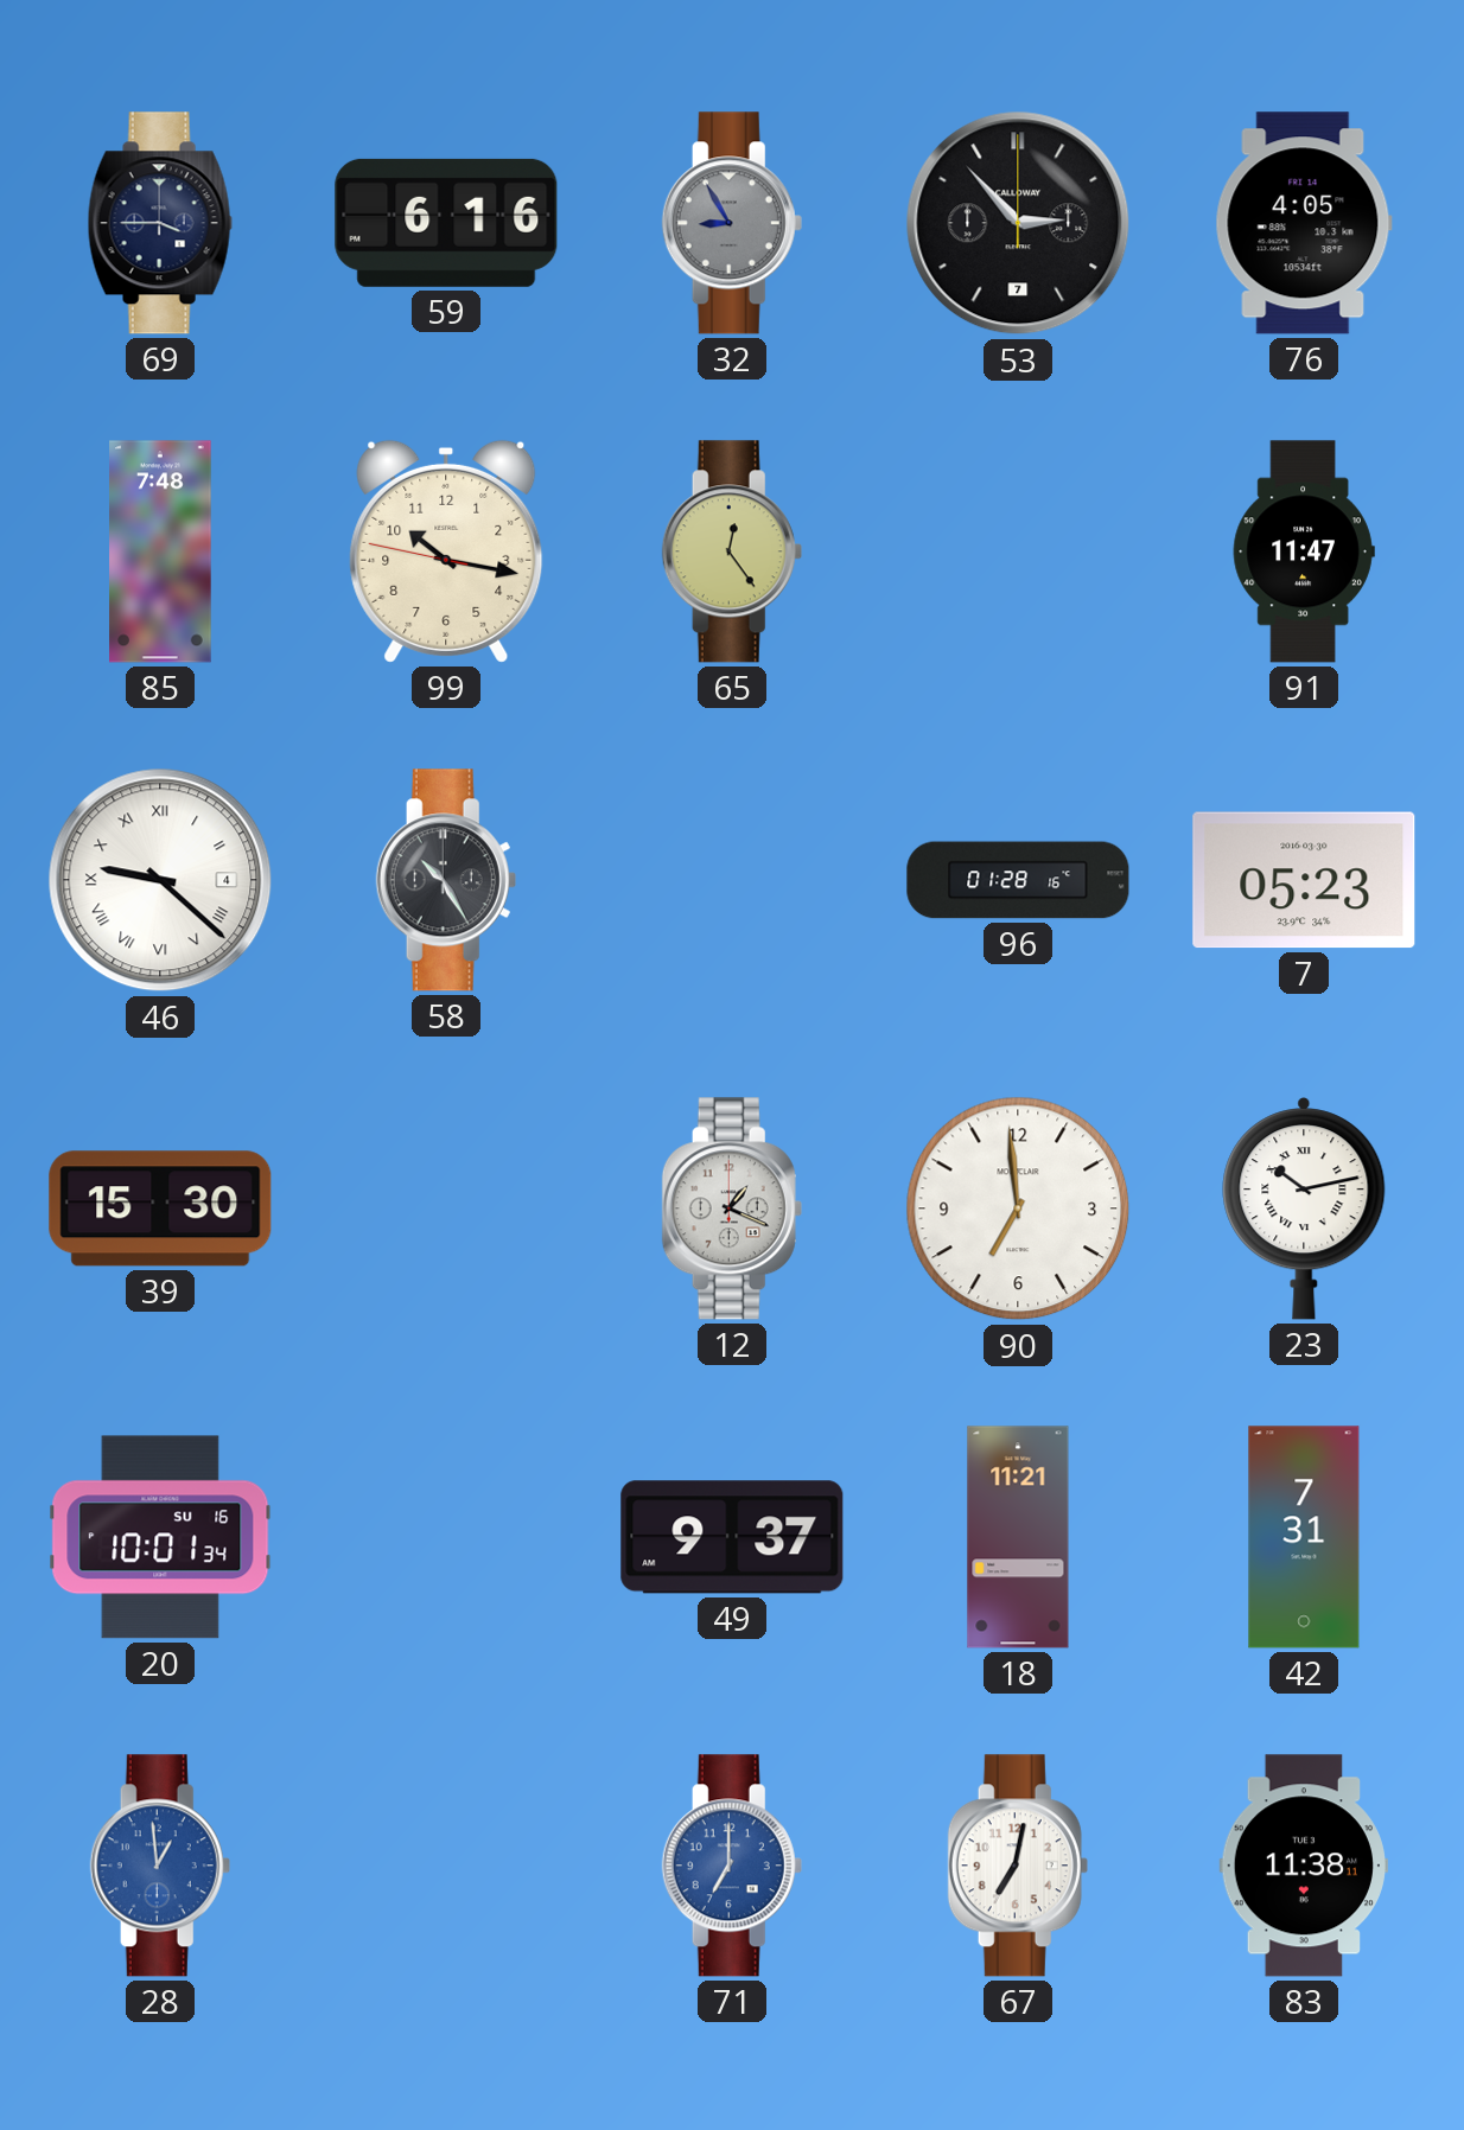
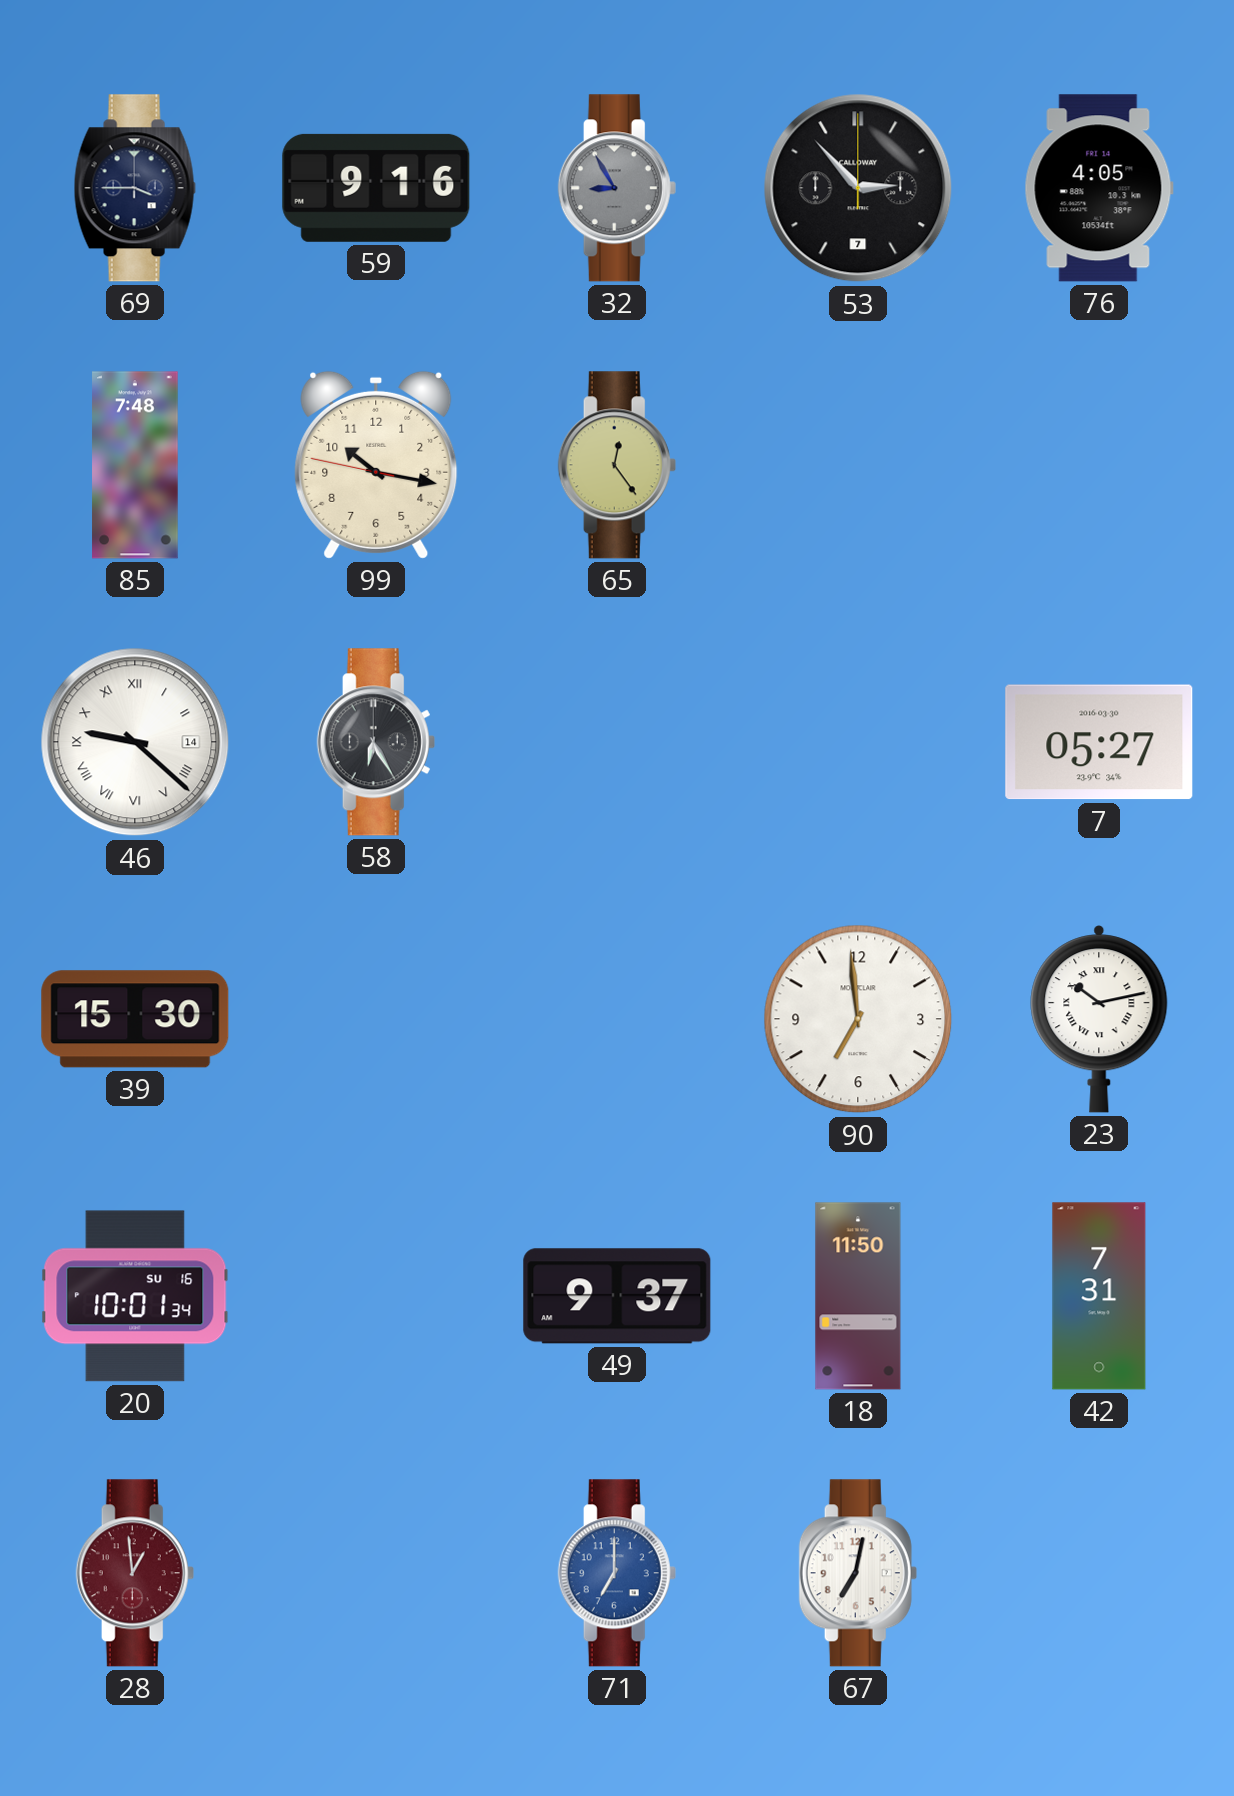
59: 6:16 -> 9:16
91: 11:47 -> none
46 date: 4 -> 14
58: 10:25 -> 6:25
96: 01:28 -> none
7: 05:23 -> 05:27
12: 1:19 -> none
18: 11:21 -> 11:50
28 dial: blue -> burgundy
83: 11:38 -> none
